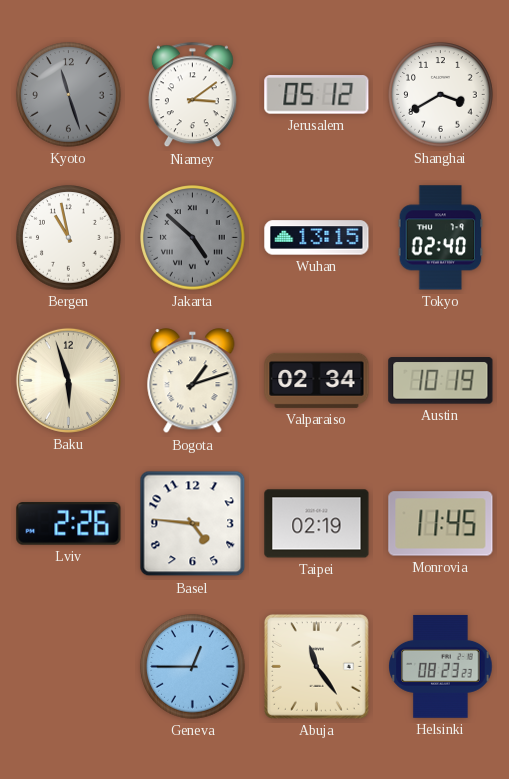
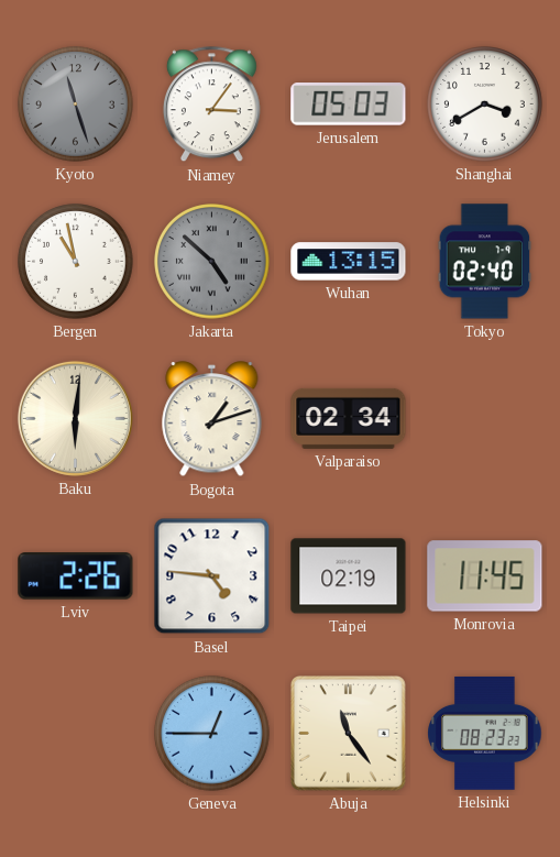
Niamey: 3:09 -> 3:06
Jerusalem: 05:12 -> 05:03
Baku: 5:57 -> 6:01
Austin: 10:19 -> none
